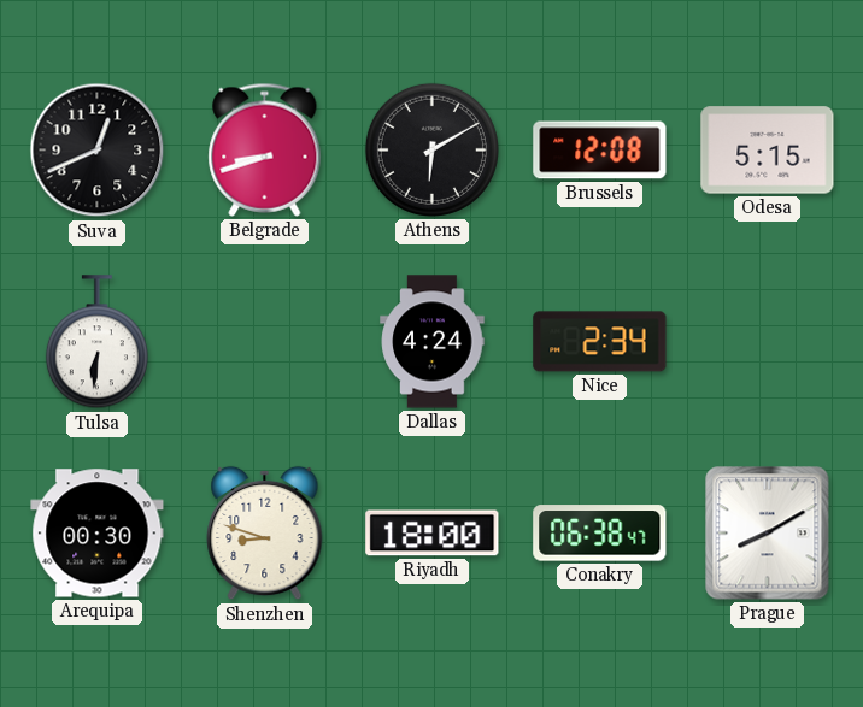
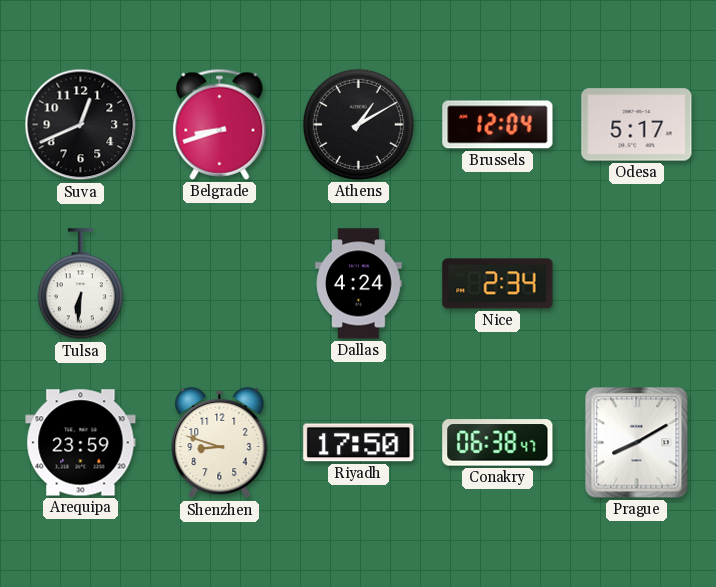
Athens: 6:10 -> 1:10
Brussels: 12:08 -> 12:04
Odesa: 5:15 -> 5:17
Arequipa: 00:30 -> 23:59
Riyadh: 18:00 -> 17:50
